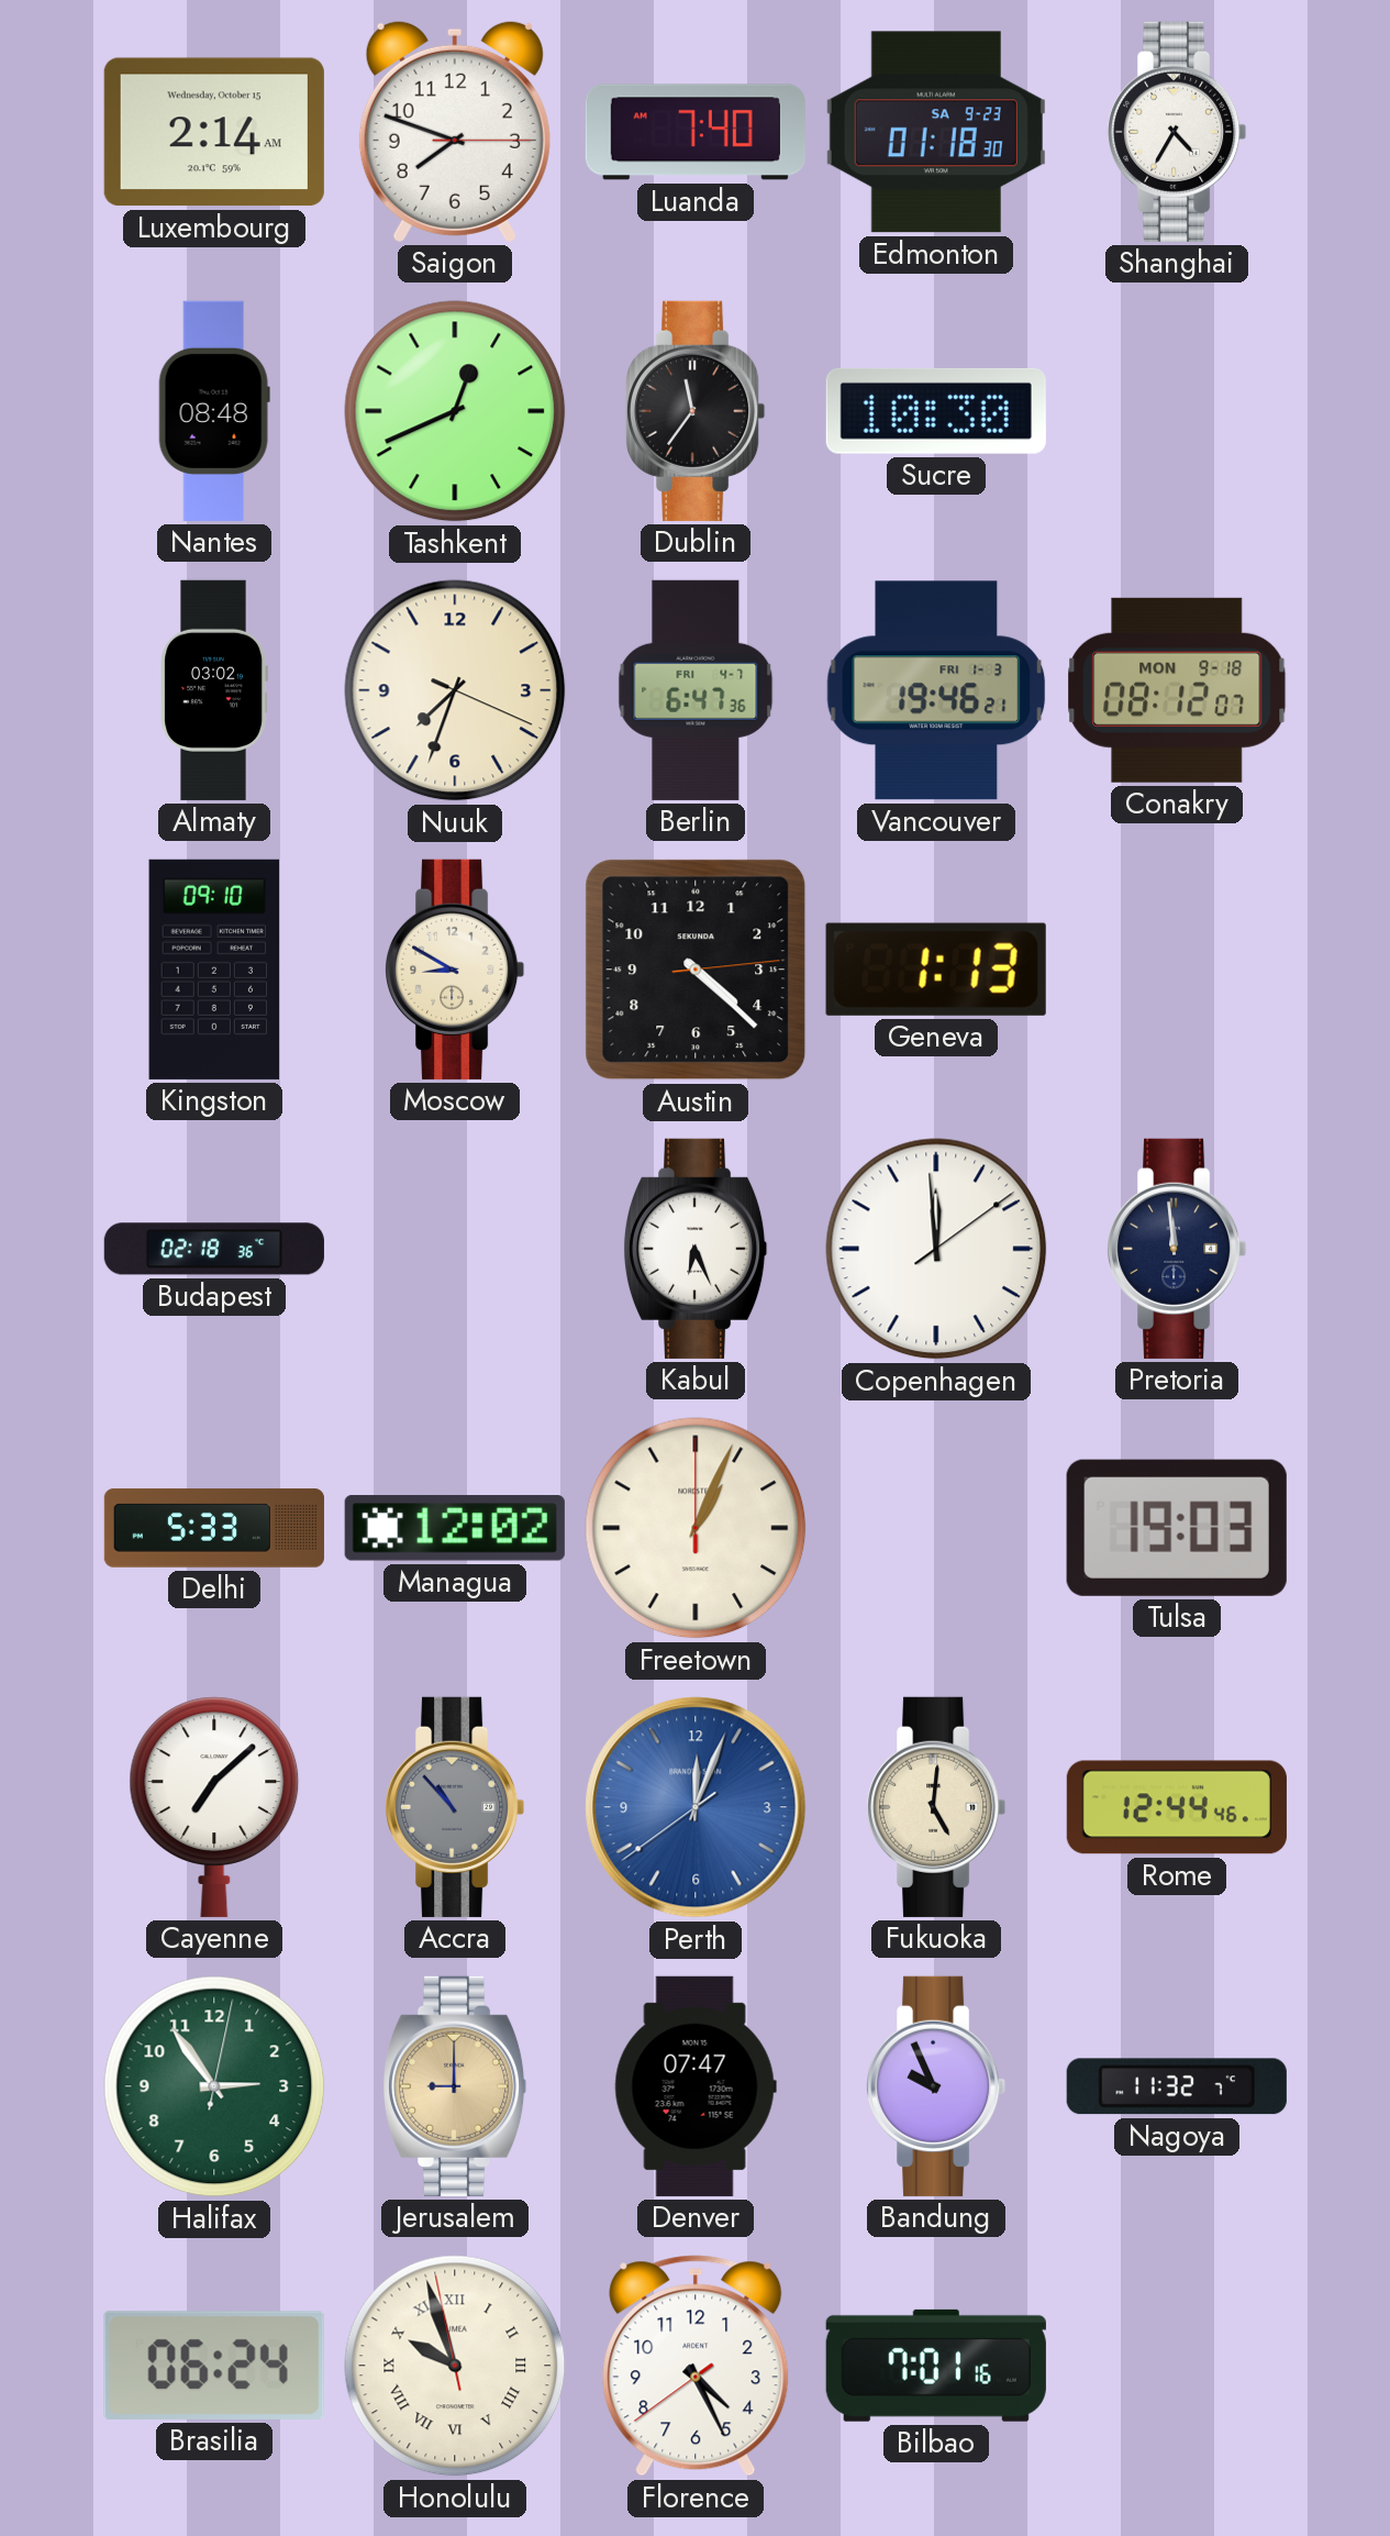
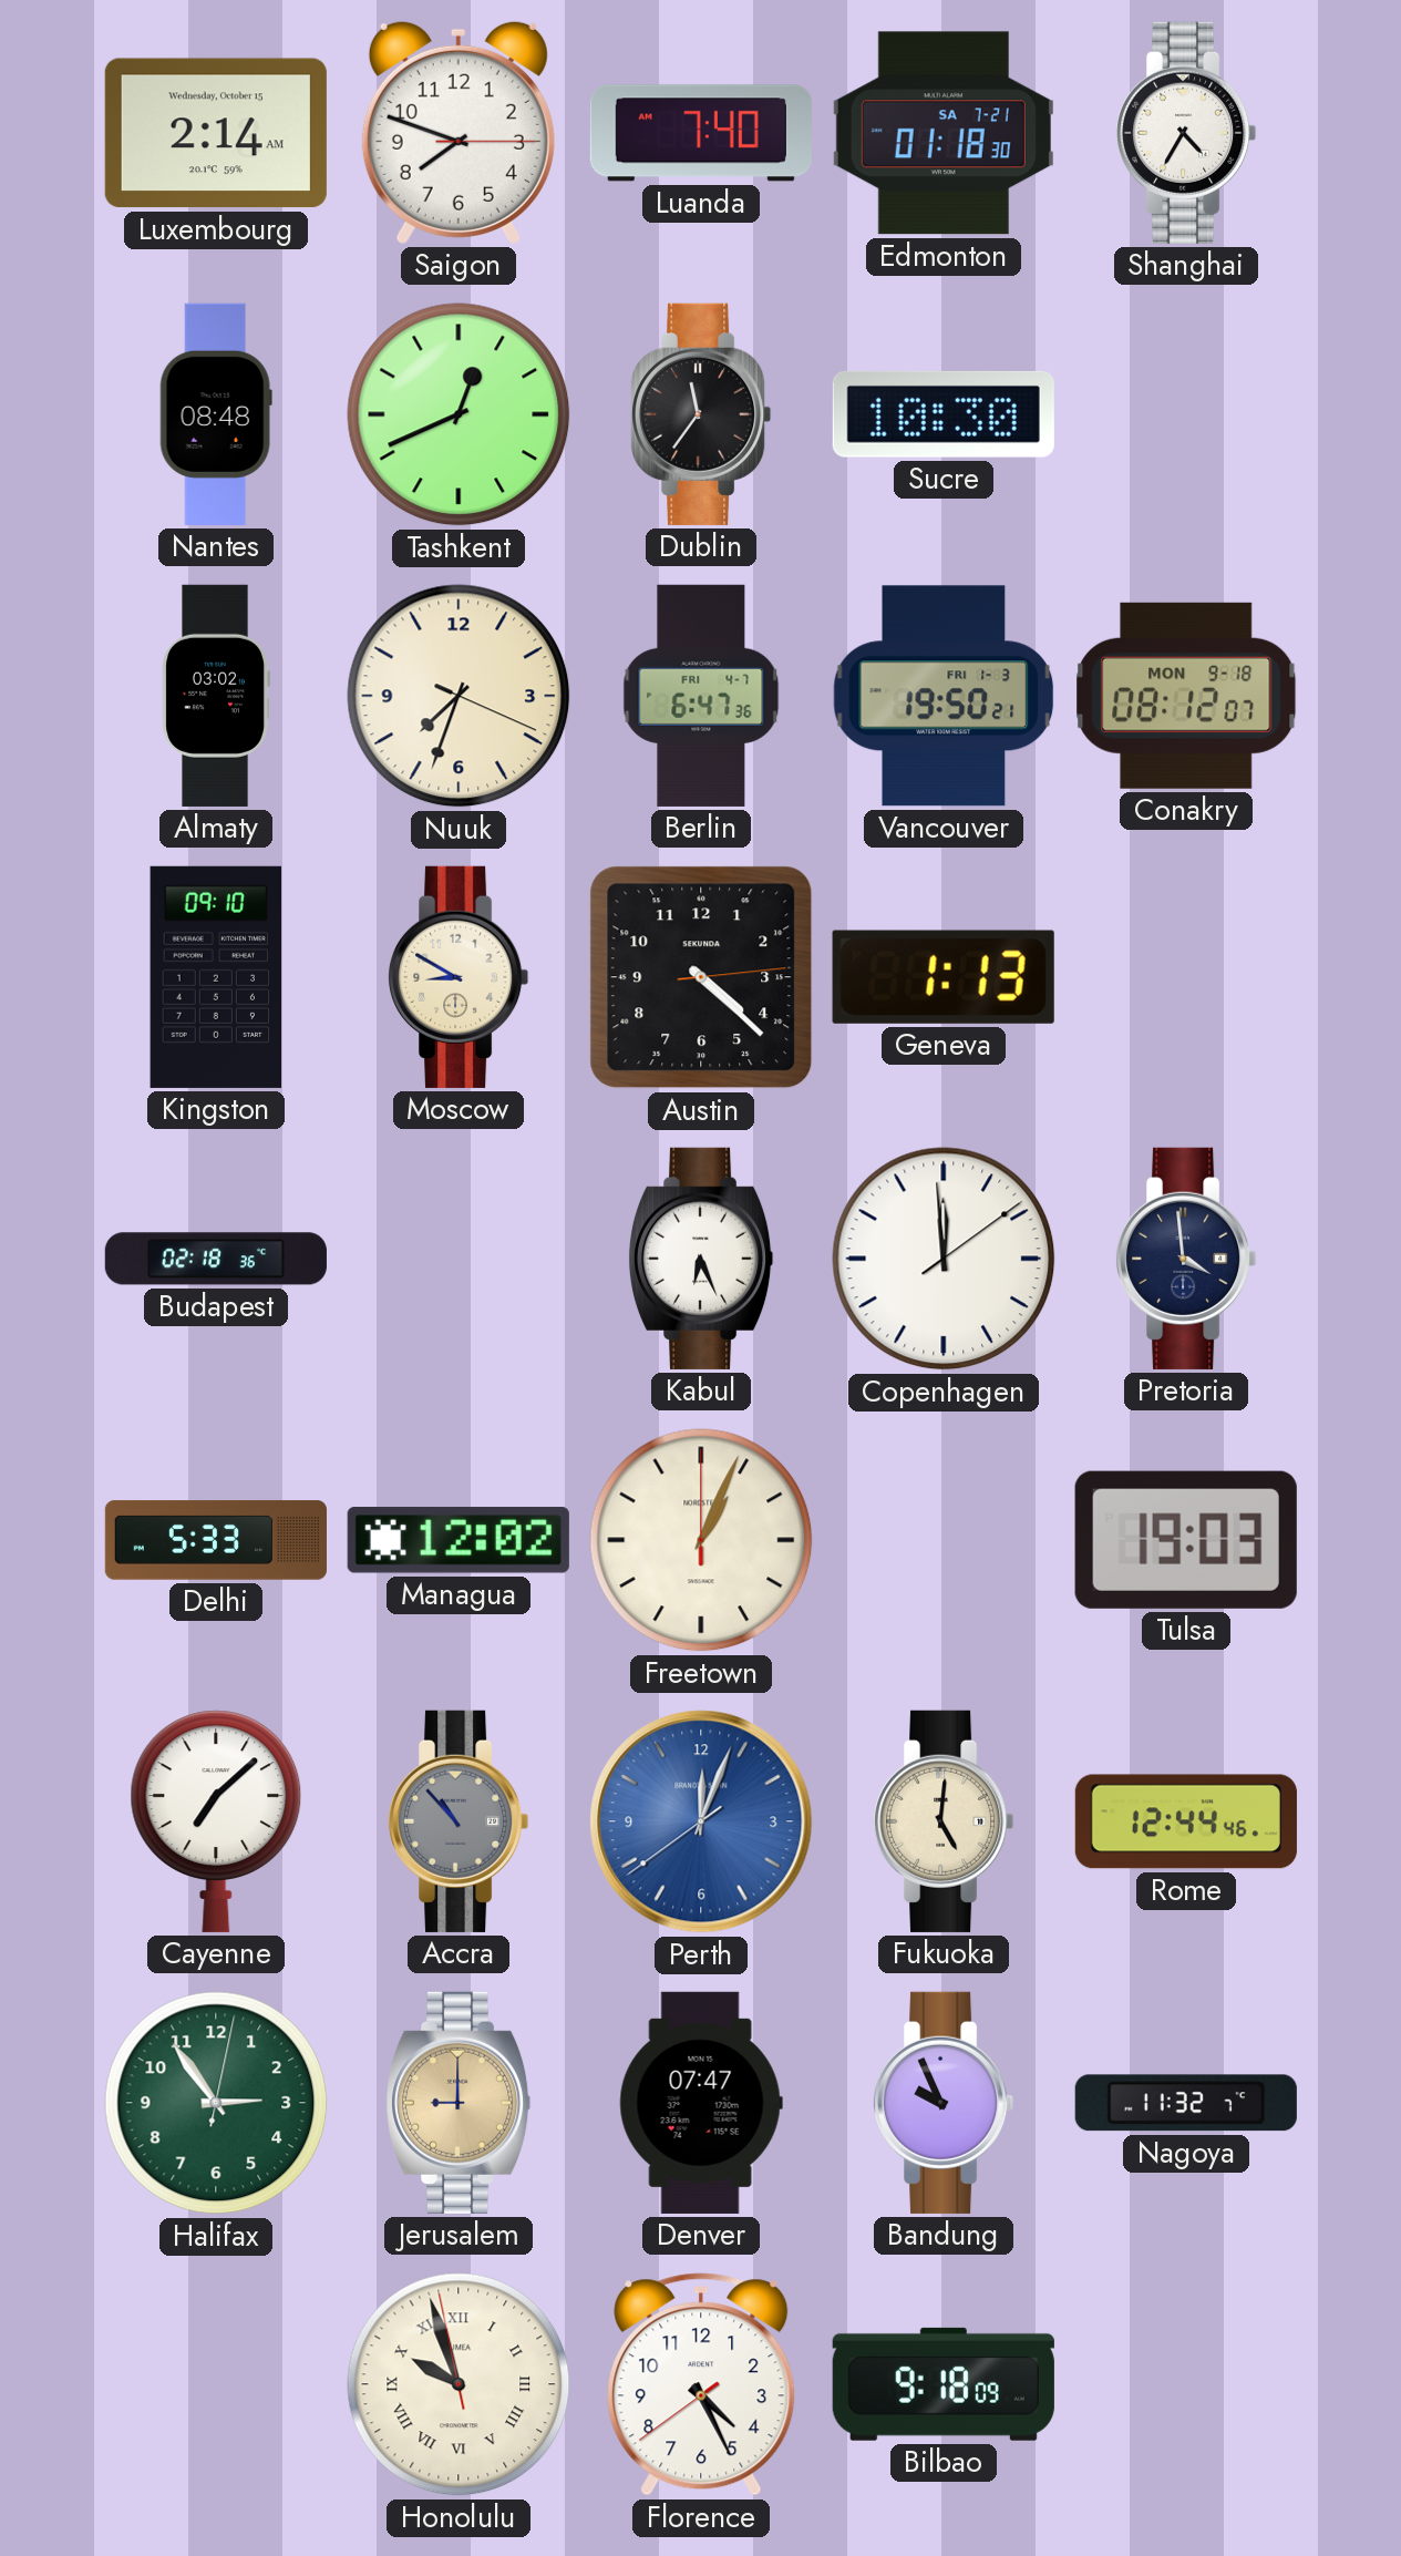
Edmonton date: SA 9-23 -> SA 7-21
Vancouver: 19:46 -> 19:50
Pretoria: 11:59 -> 3:59
Brasilia: 06:24 -> none
Bilbao: 7:01 -> 9:18
